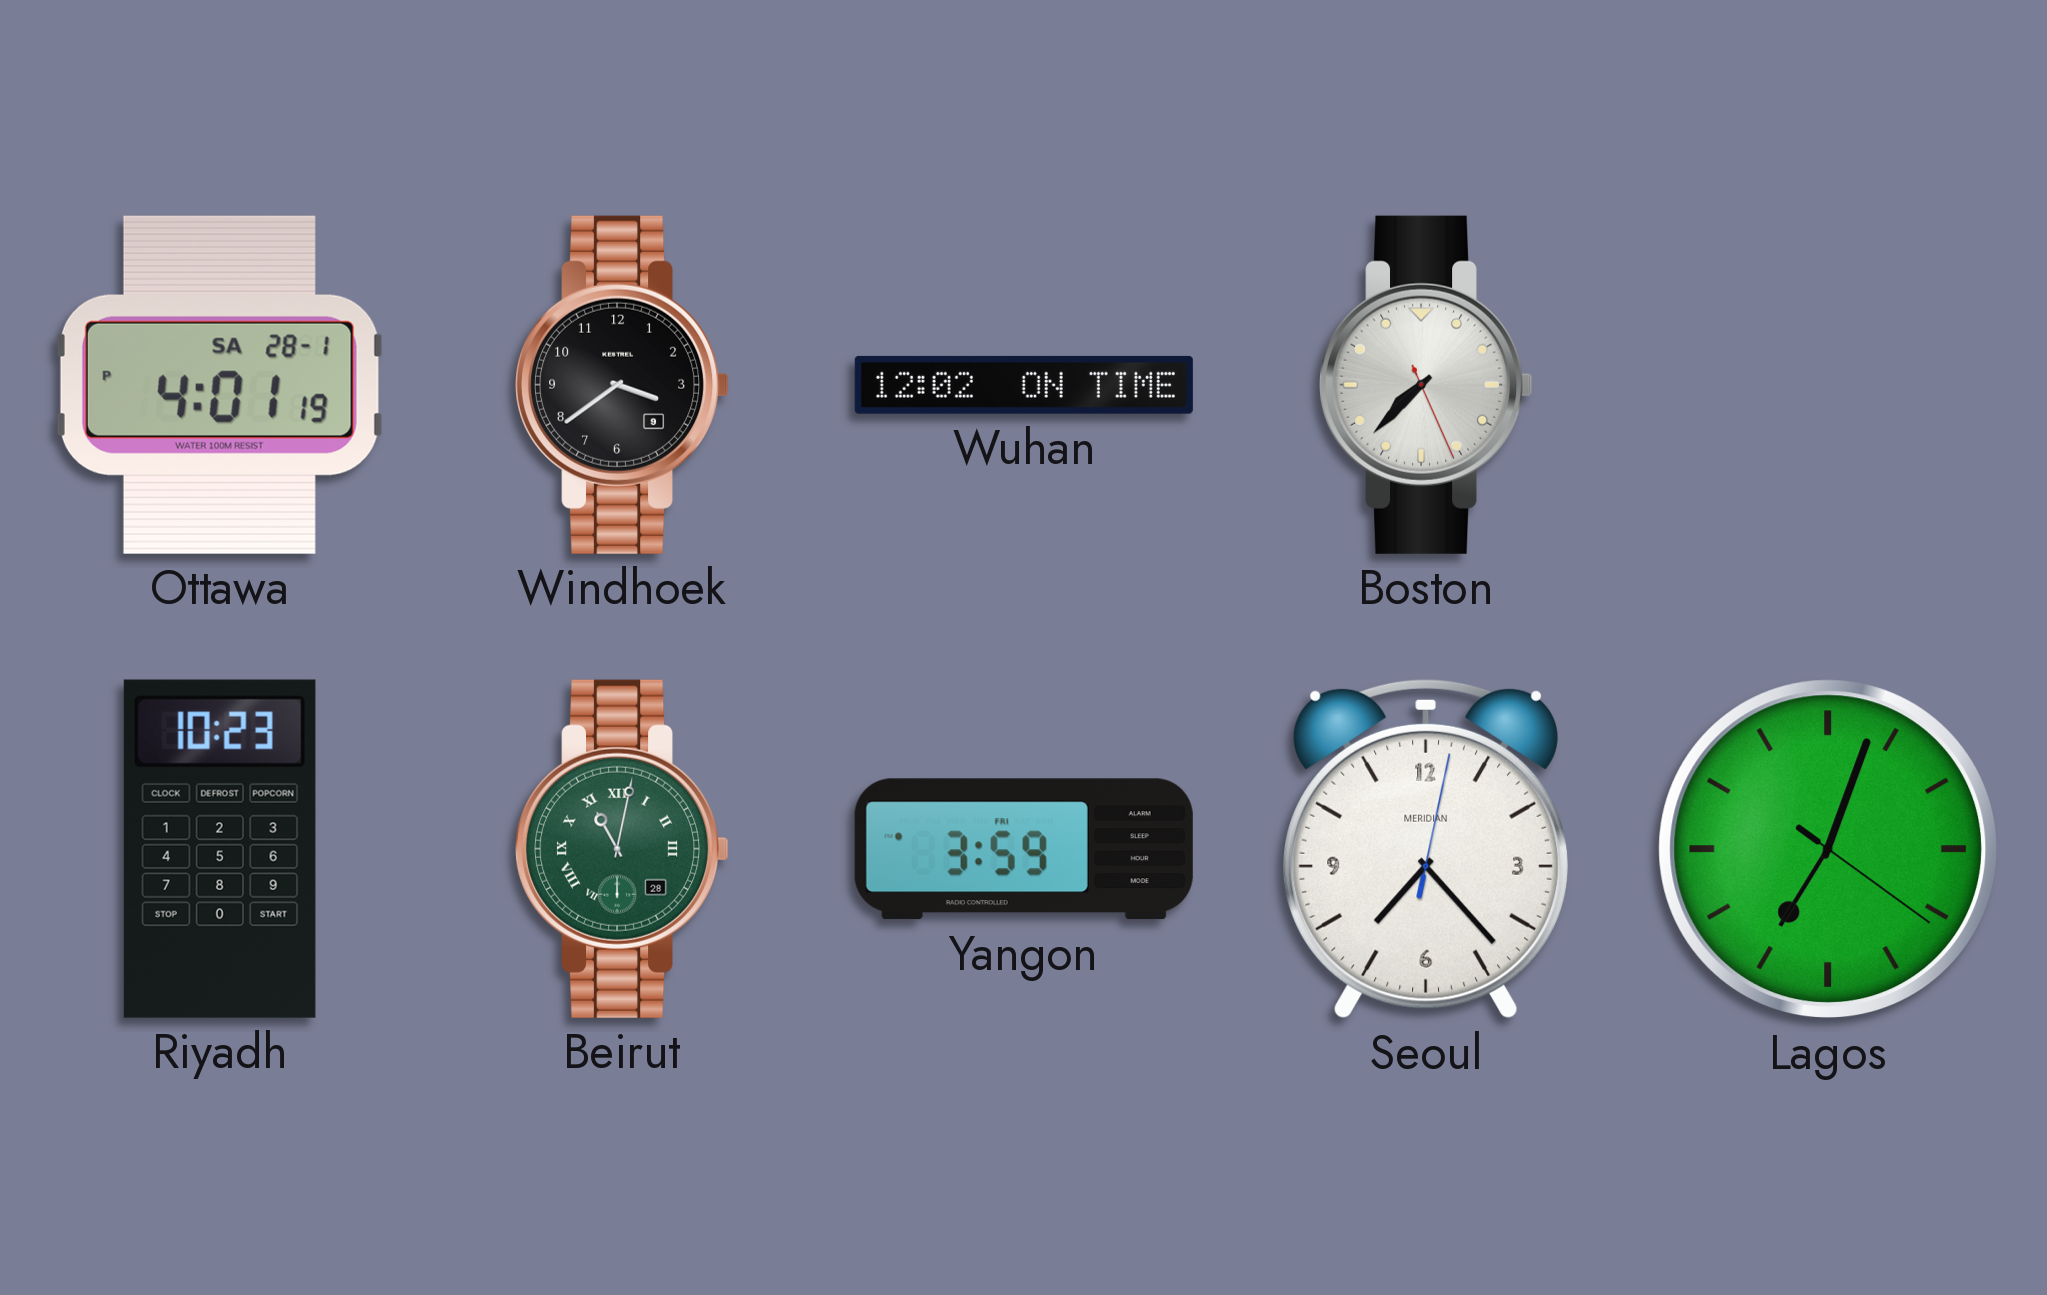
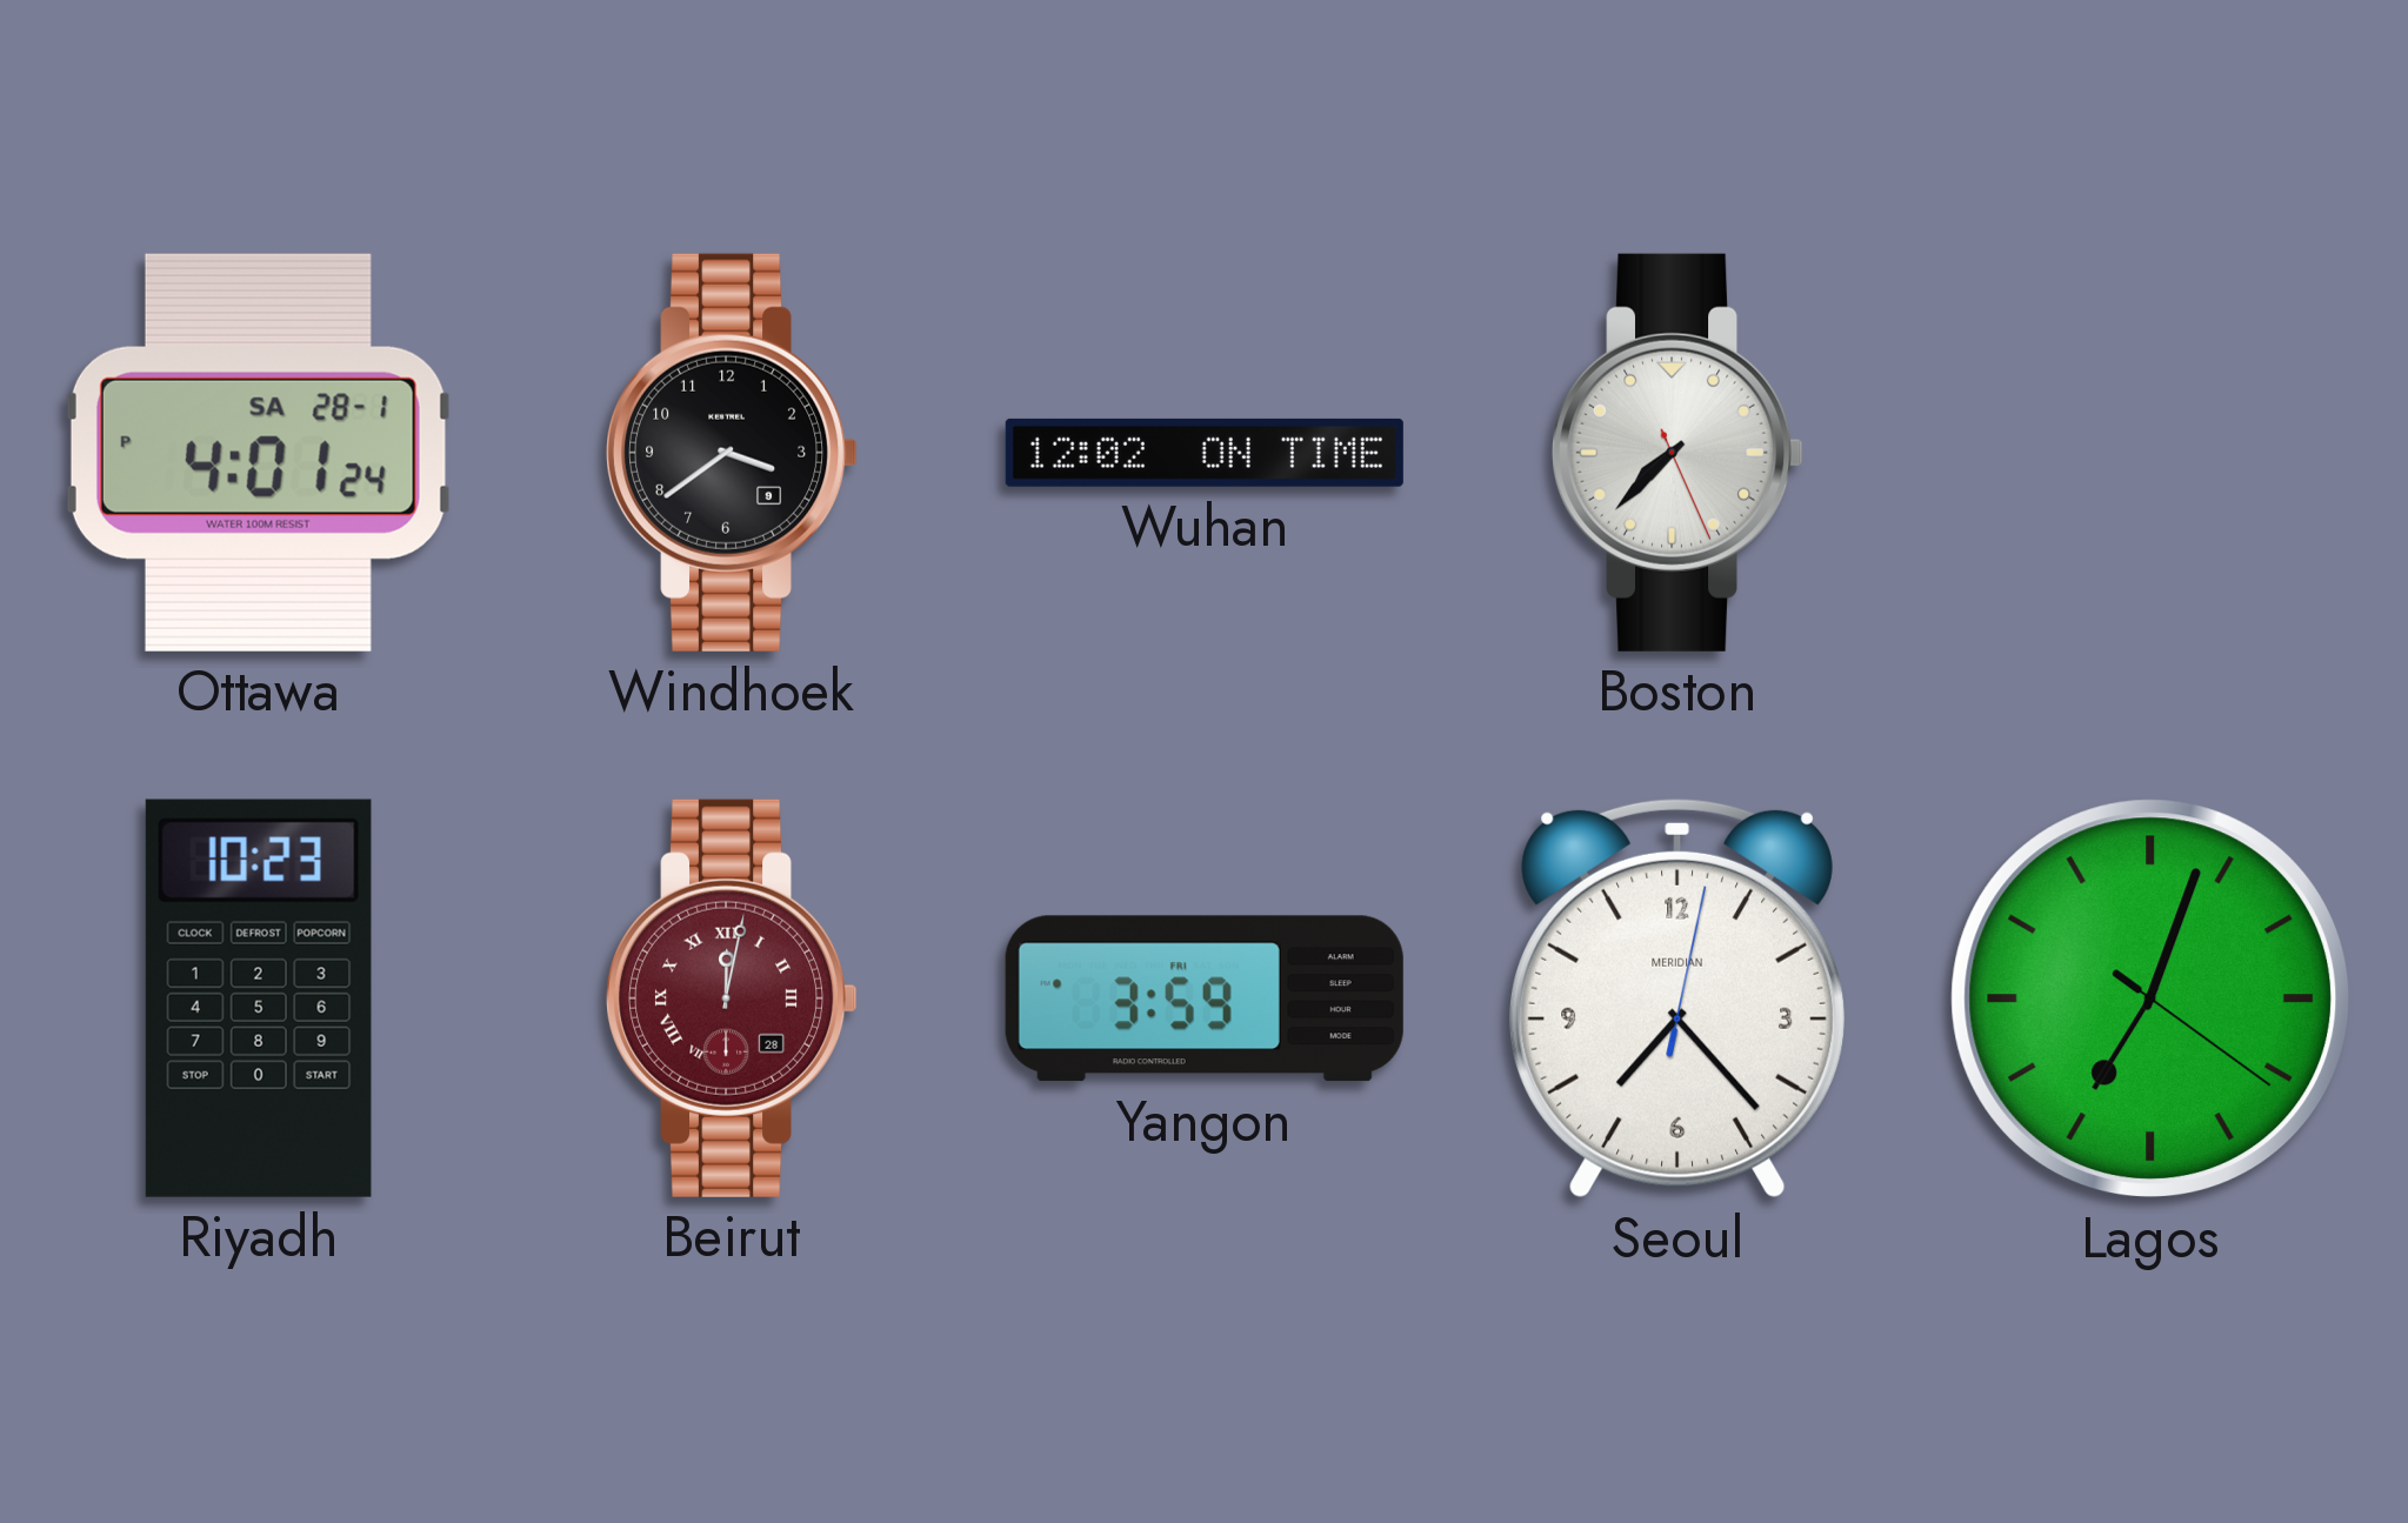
Ottawa: 4:01:19 PM -> 4:01:24 PM
Beirut: 11:02 -> 12:02
Beirut dial: green -> burgundy
